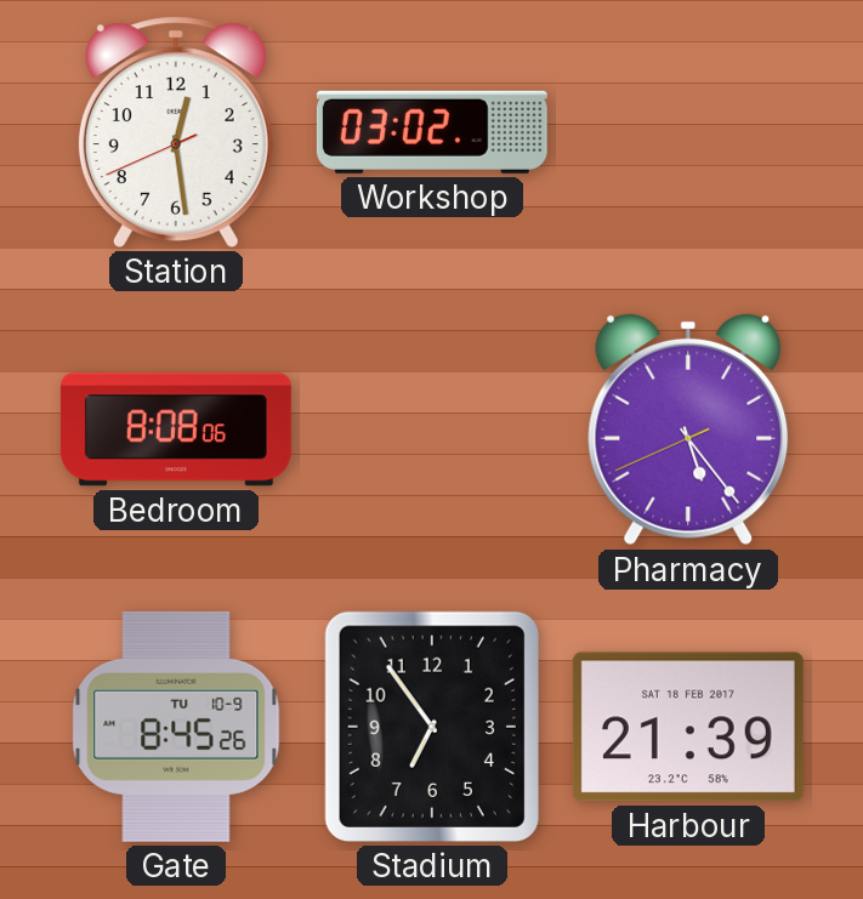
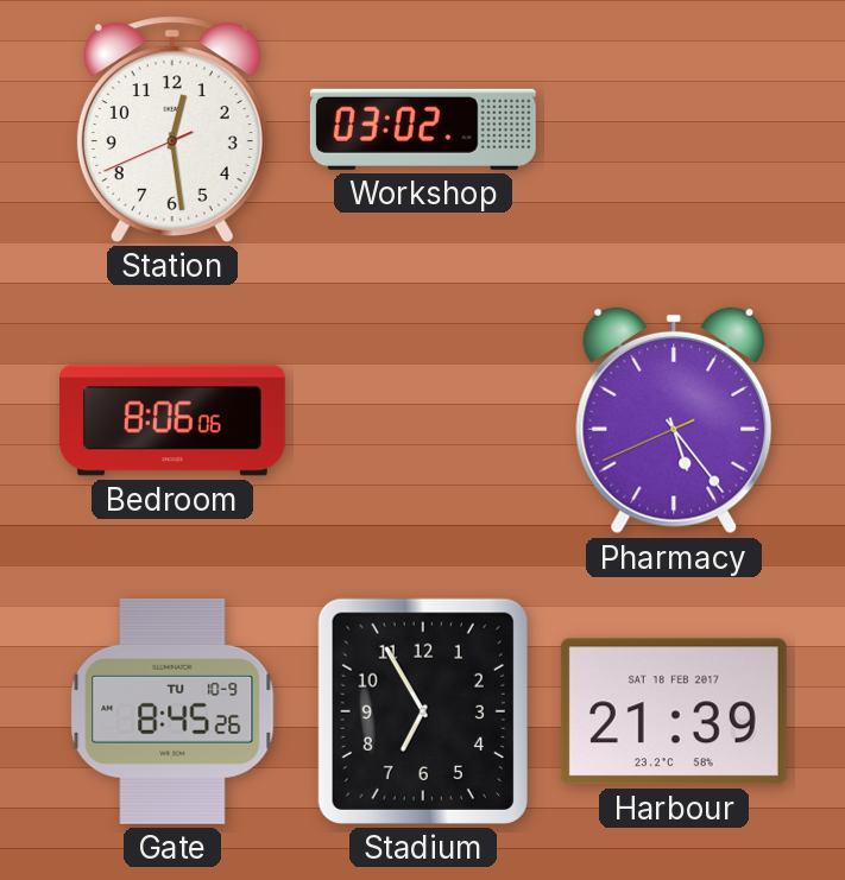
Bedroom: 8:08 -> 8:06
Stadium: 6:54 -> 6:55
